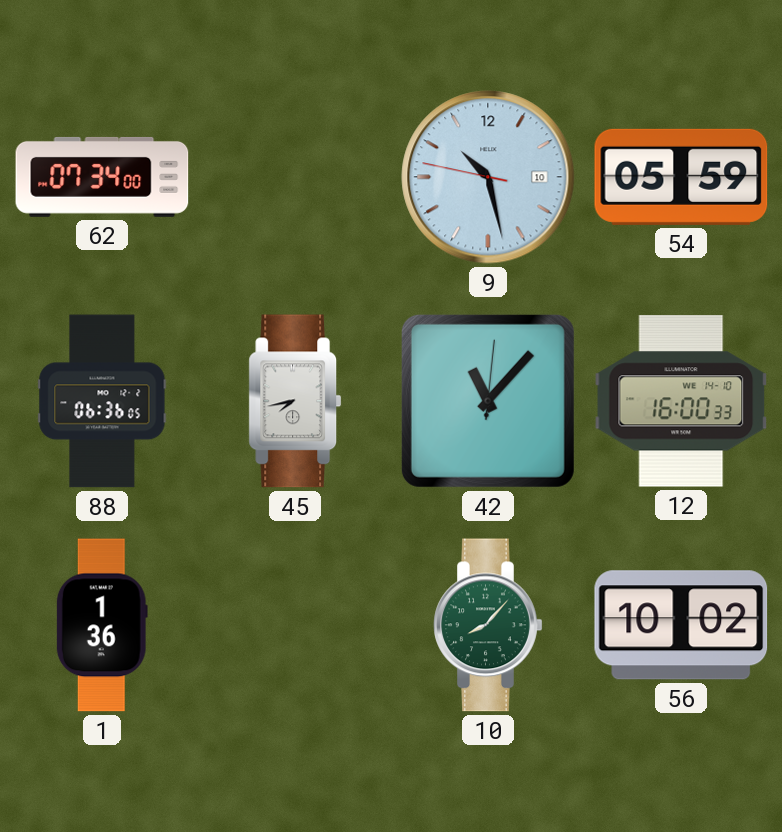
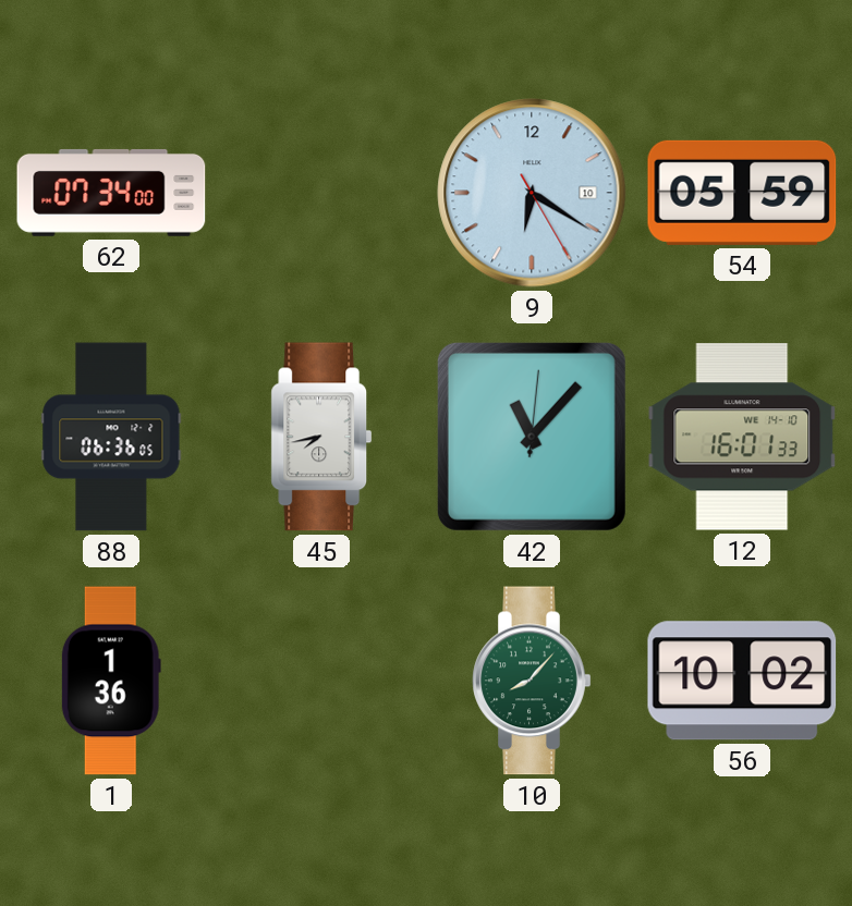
9: 10:27 -> 6:20
12: 16:00 -> 16:01
